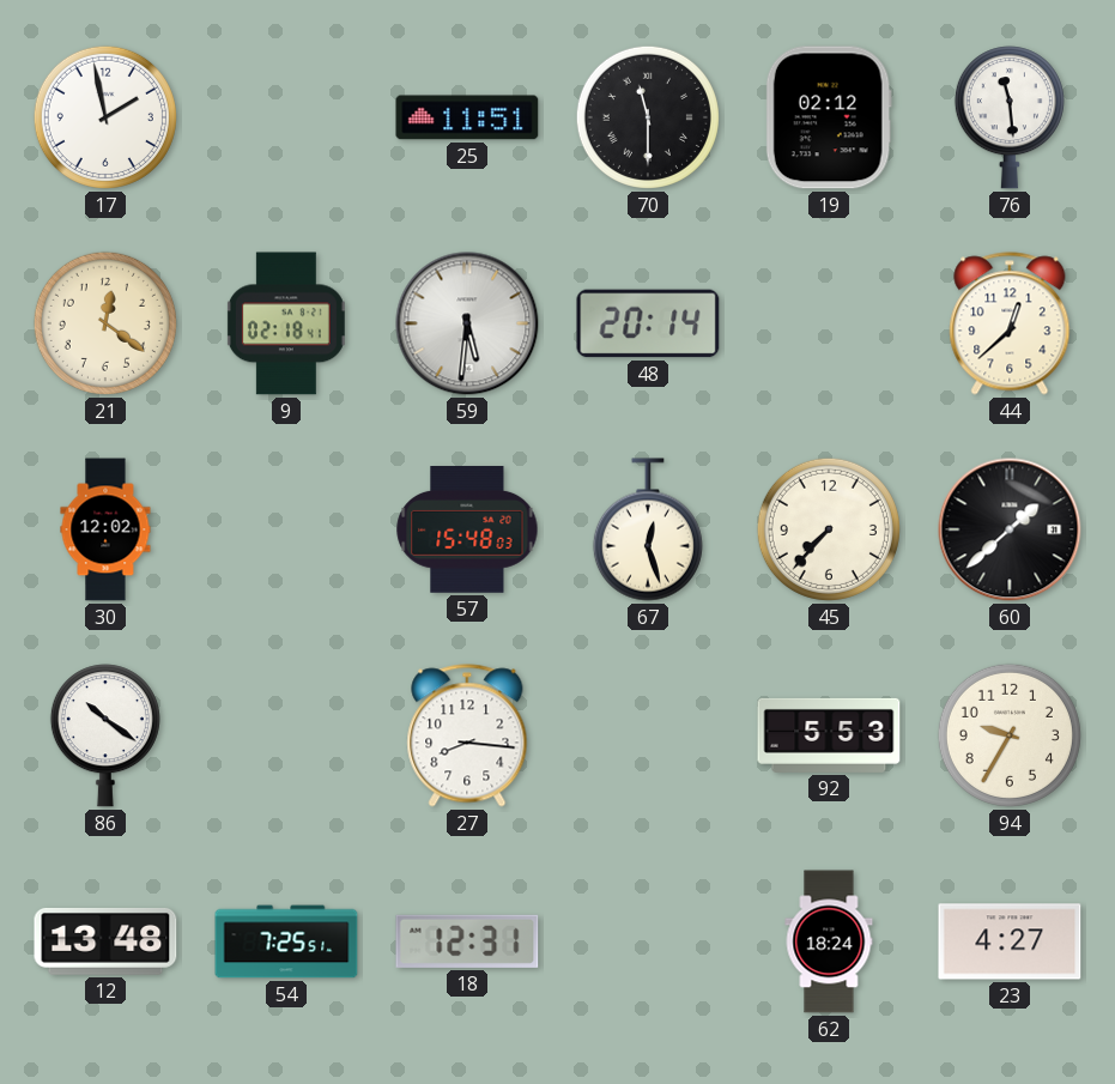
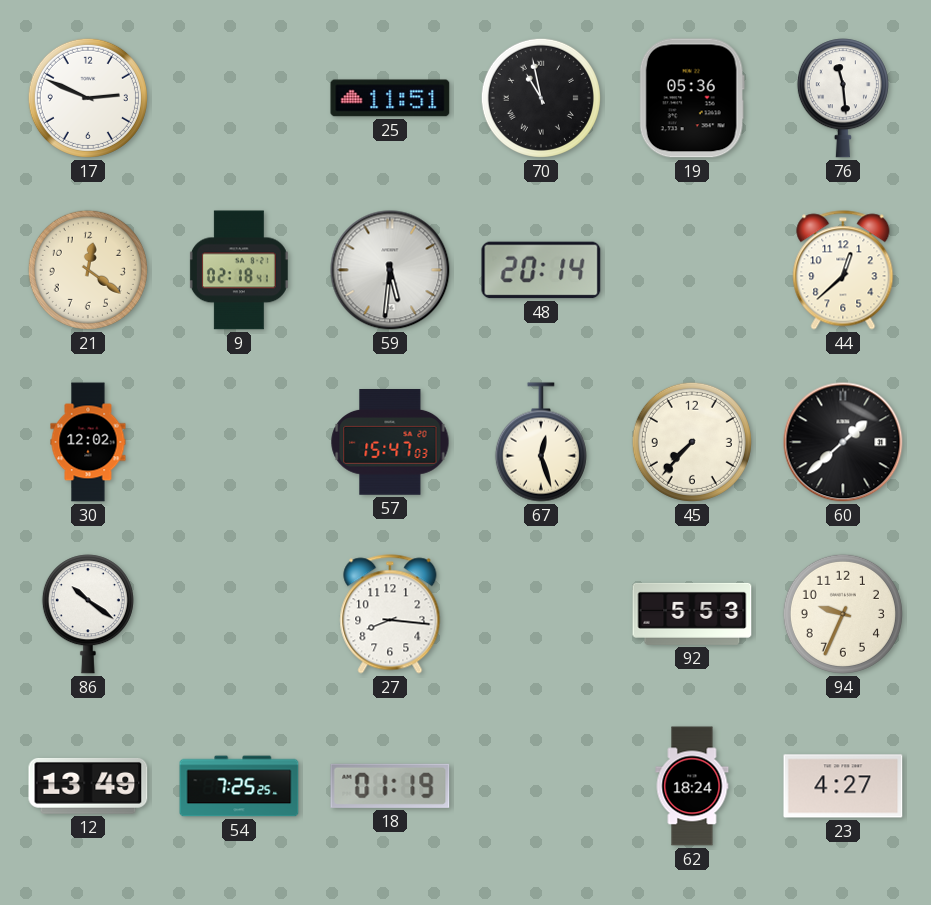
17: 1:58 -> 2:49
70: 11:30 -> 10:58
19: 02:12 -> 05:36
57: 15:48 -> 15:47
94: 9:35 -> 9:34
12: 13:48 -> 13:49
54: 7:25:51 -> 7:25:25
18: 12:31 -> 01:19
